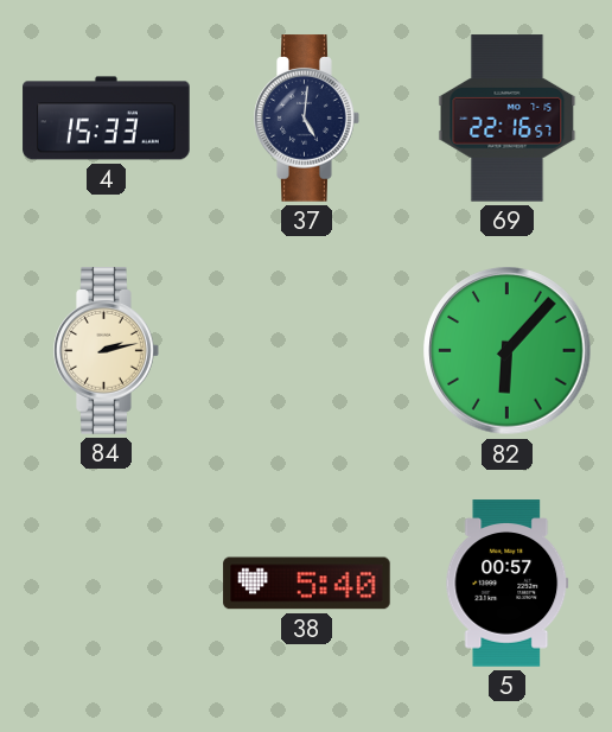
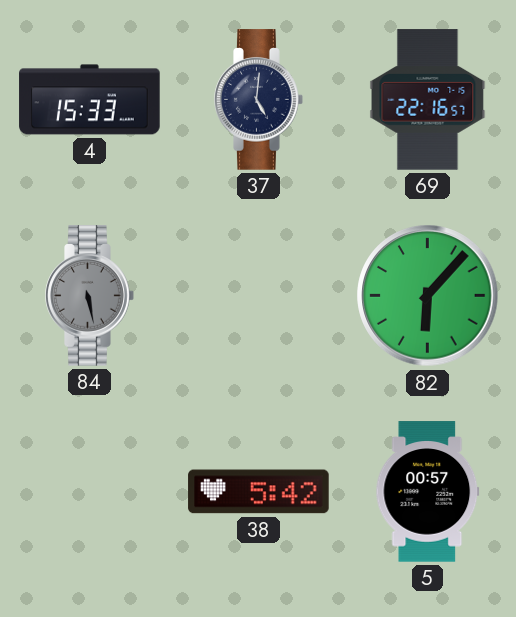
84: 2:13 -> 5:28
84 dial: cream -> grey
38: 5:40 -> 5:42
